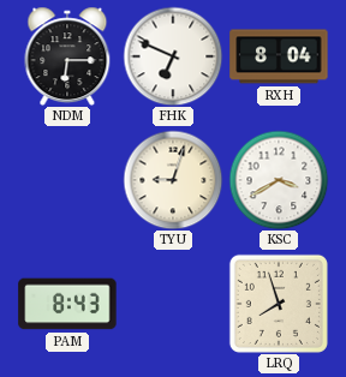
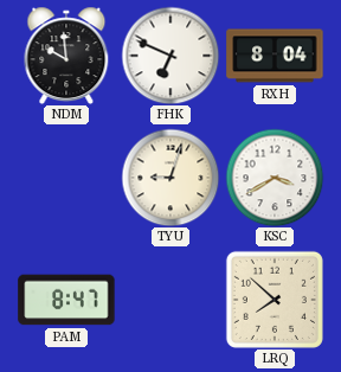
NDM: 6:15 -> 9:59
PAM: 8:43 -> 8:47
LRQ: 7:57 -> 7:52
